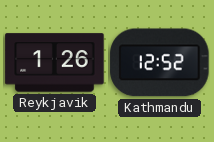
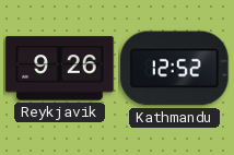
Reykjavik: 1:26 -> 9:26
